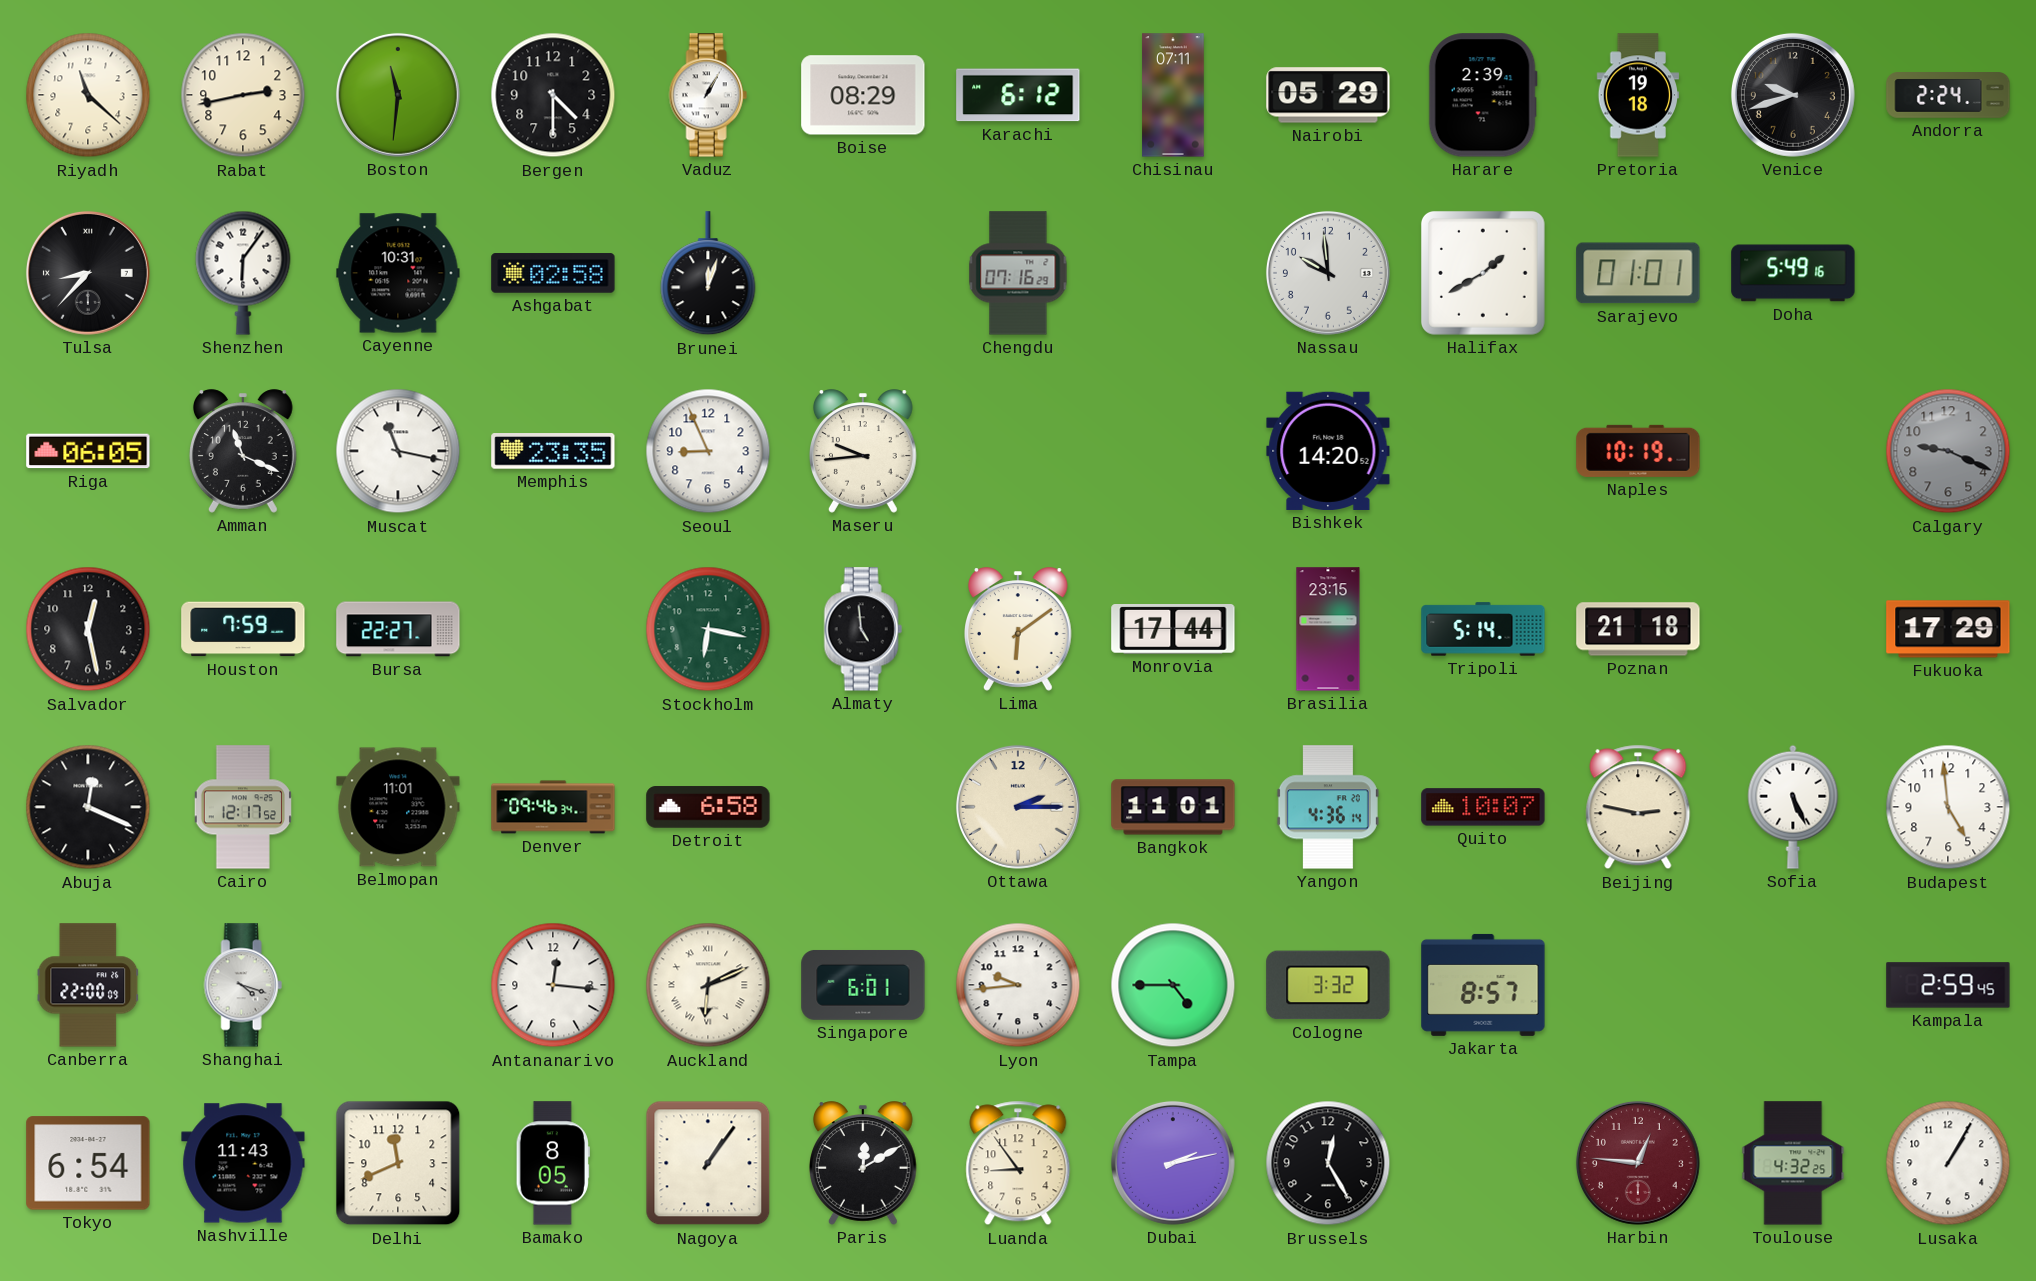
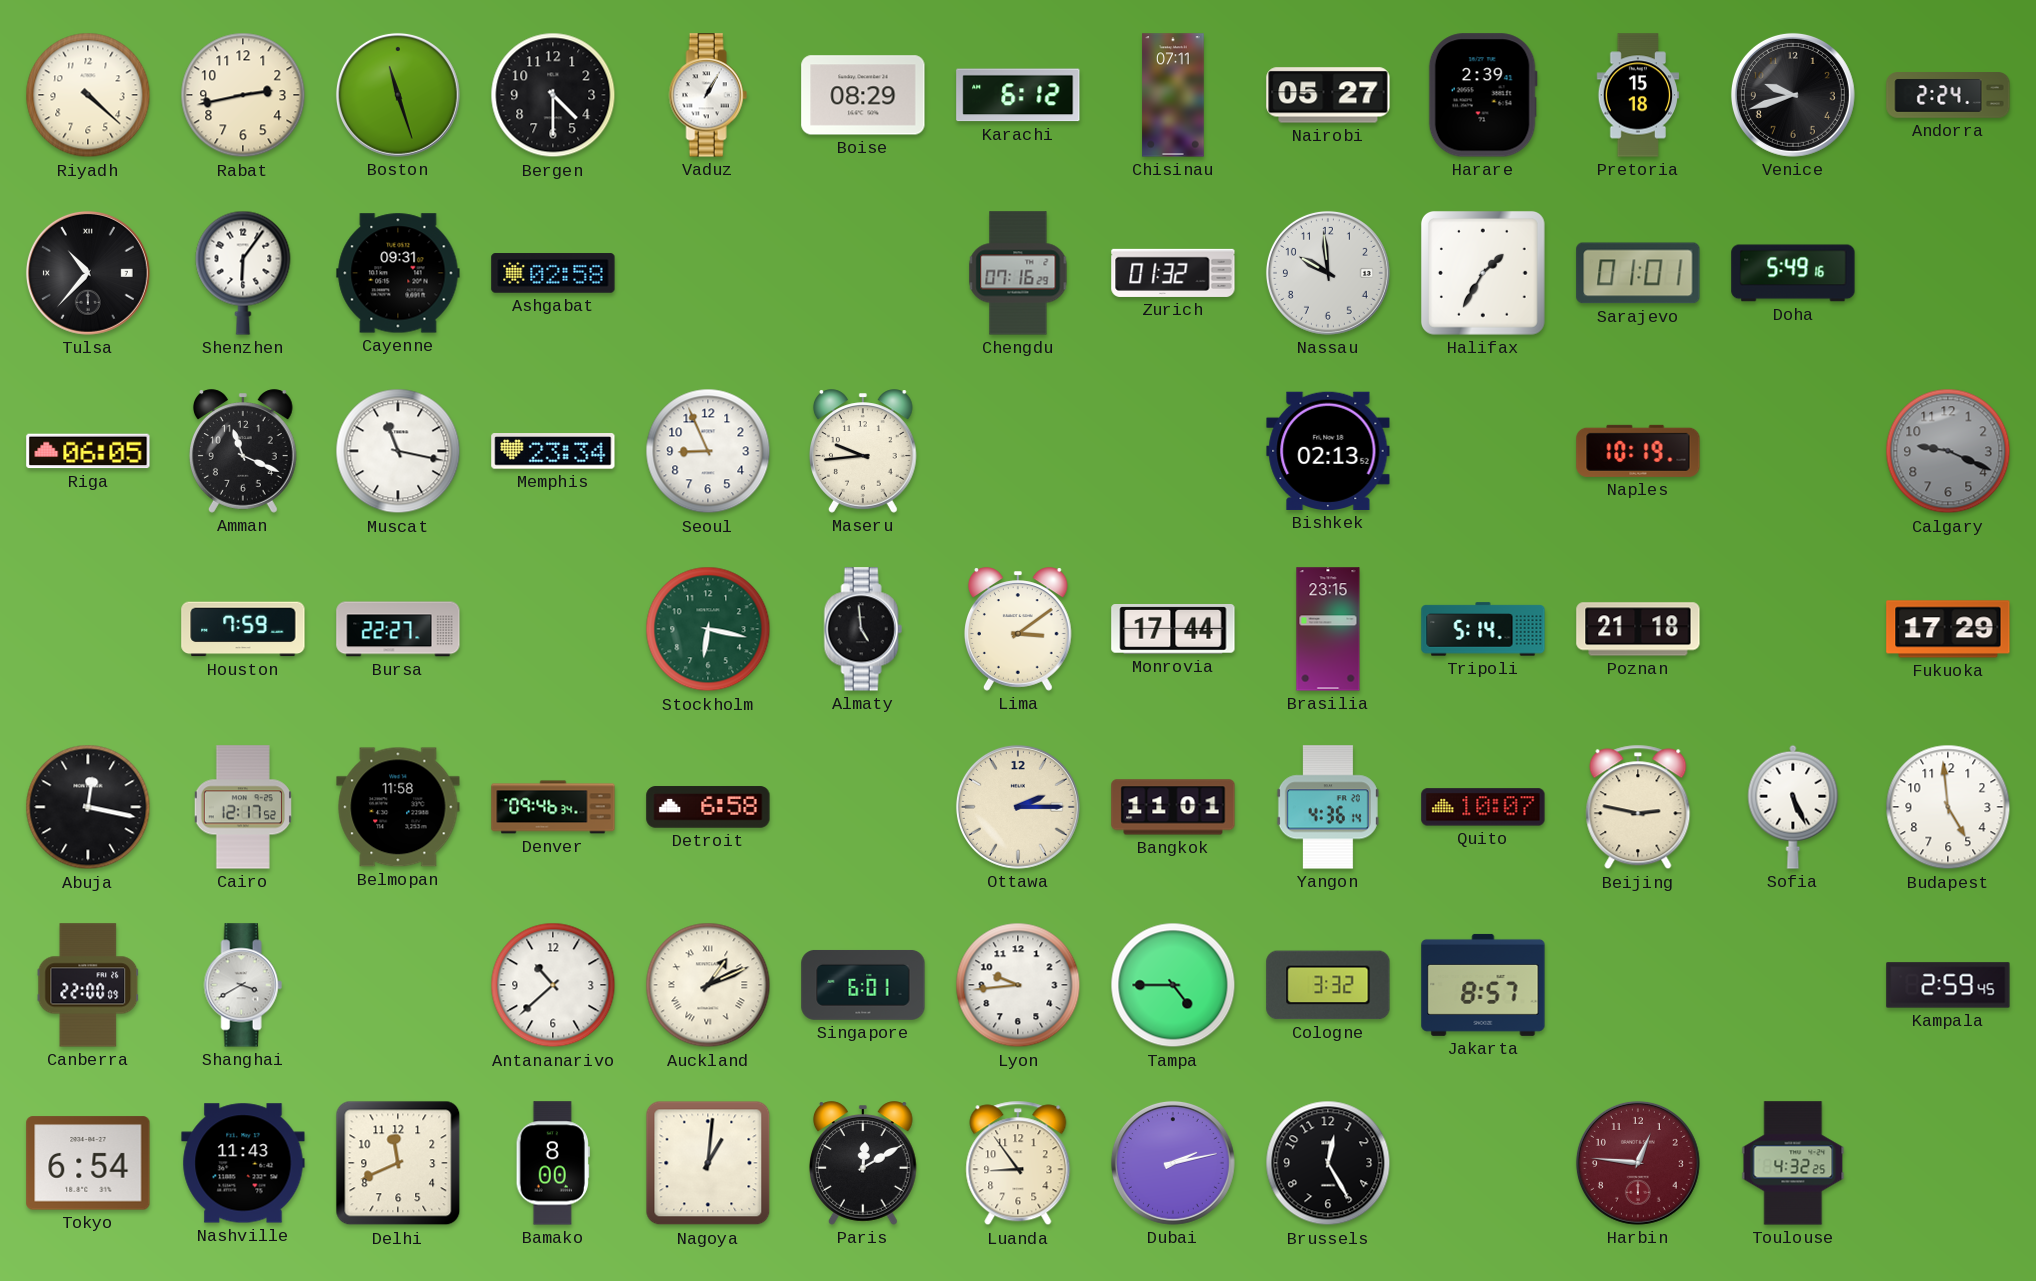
Riyadh: 11:22 -> 4:22
Boston: 11:31 -> 11:27
Nairobi: 05:29 -> 05:27
Pretoria: 19:18 -> 15:18
Tulsa: 8:37 -> 10:37
Cayenne: 10:31 -> 09:31
Brunei: 12:03 -> none
Zurich: none -> 01:32
Halifax: 1:40 -> 1:35
Memphis: 23:35 -> 23:34
Bishkek: 14:20 -> 02:13
Salvador: 12:28 -> none
Lima: 6:09 -> 3:09
Abuja: 12:19 -> 12:17
Belmopan: 11:01 -> 11:58
Shanghai: 4:18 -> 3:40
Antananarivo: 12:16 -> 10:38
Auckland: 6:11 -> 1:11
Bamako: 8:05 -> 8:00
Nagoya: 1:06 -> 1:01
Lusaka: 1:05 -> none
